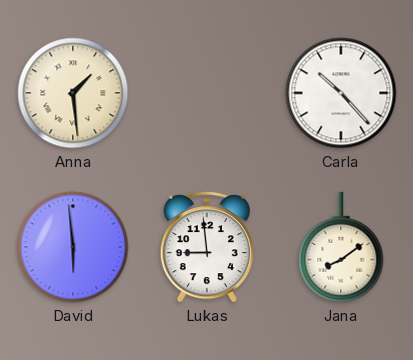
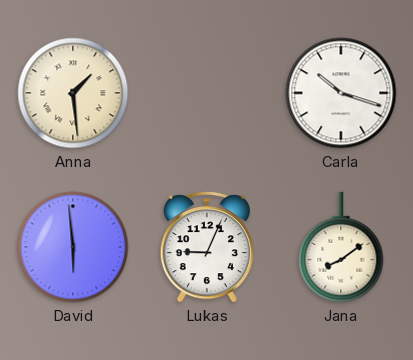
Carla: 10:23 -> 10:18
Lukas: 8:59 -> 9:04
